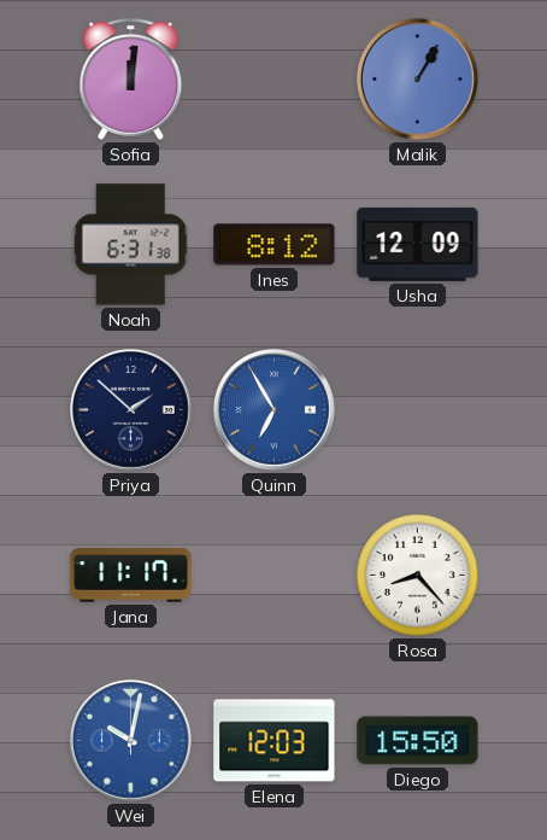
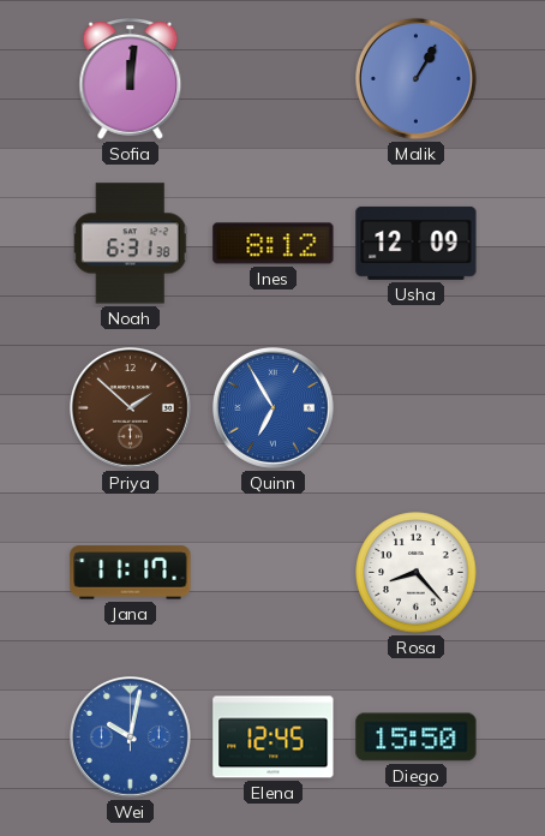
Priya dial: navy -> brown
Elena: 12:03 -> 12:45
